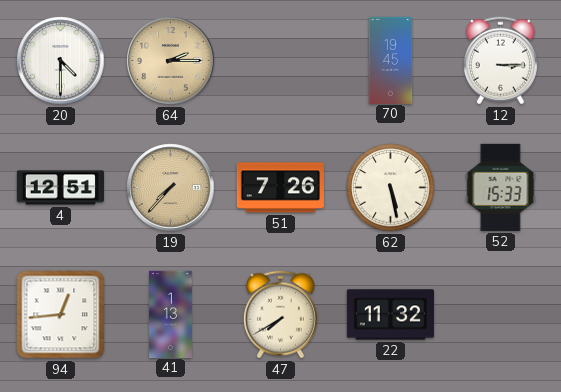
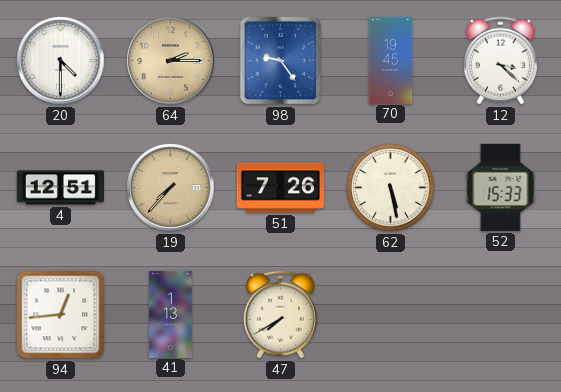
98: none -> 9:24
12: 3:15 -> 3:22
22: 11:32 -> none
